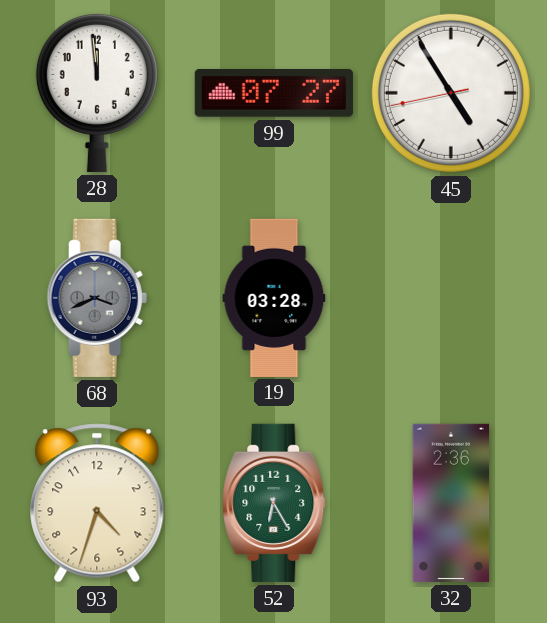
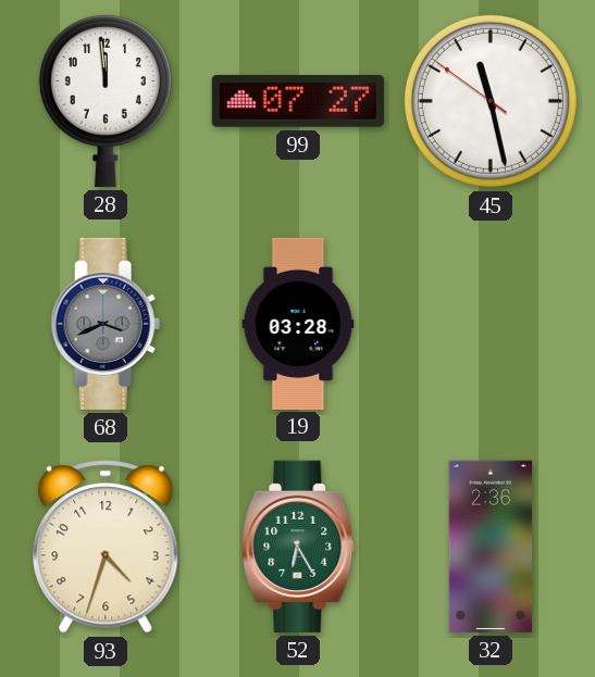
45: 4:54 -> 11:27
